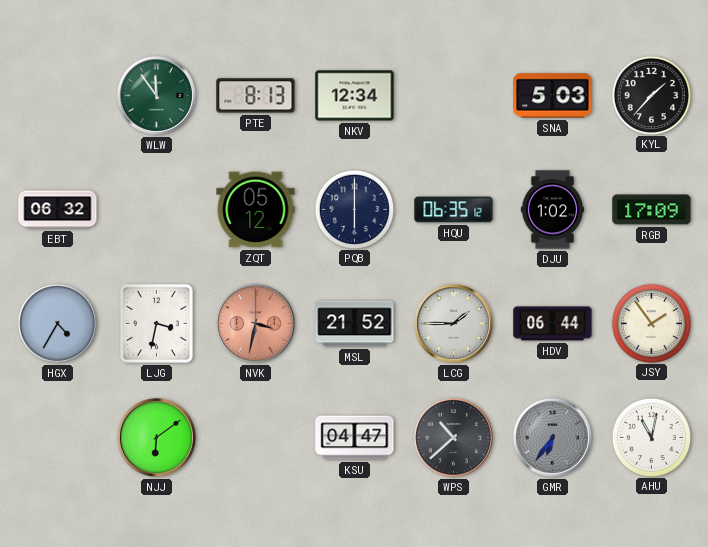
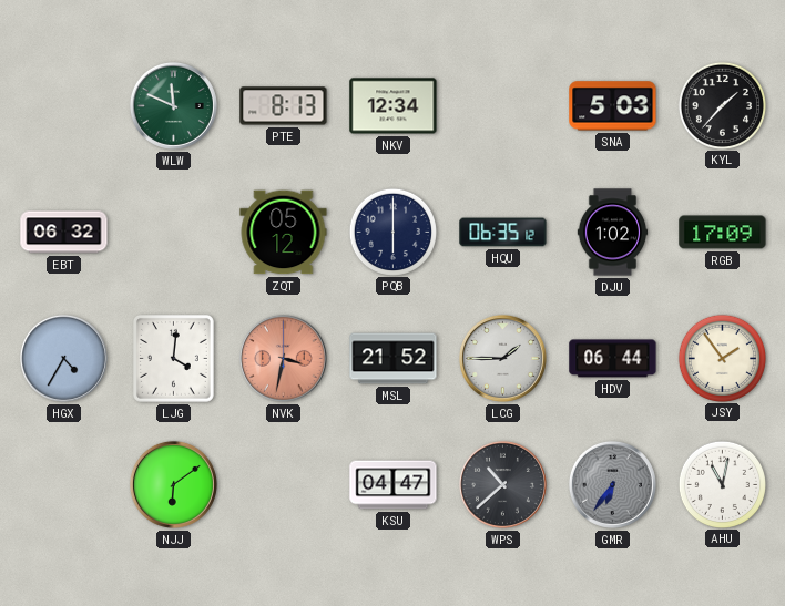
WLW: 11:54 -> 11:49
LJG: 3:32 -> 4:01
